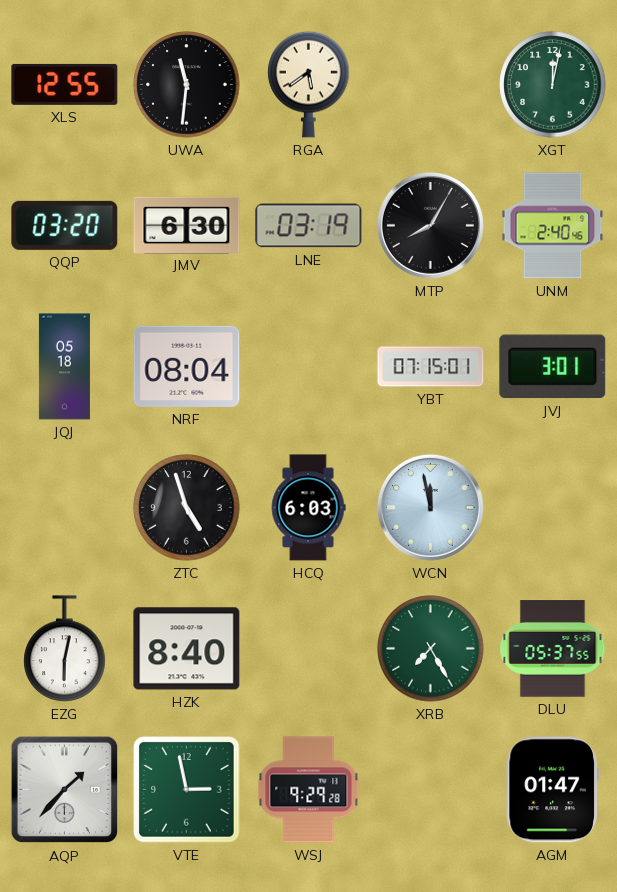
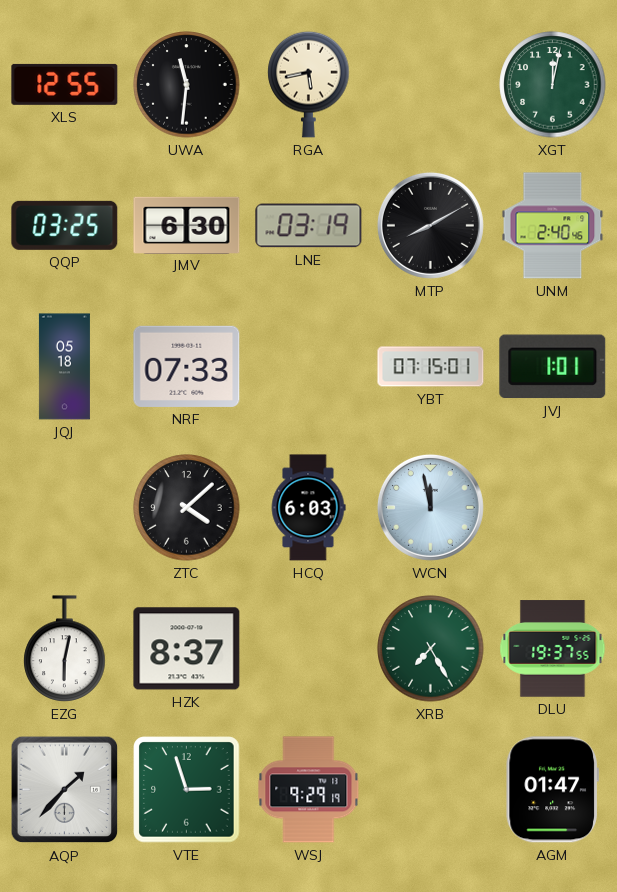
RGA: 5:39 -> 5:43
QQP: 03:20 -> 03:25
MTP: 8:05 -> 8:10
NRF: 08:04 -> 07:33
JVJ: 3:01 -> 1:01
ZTC: 4:57 -> 4:08
HZK: 8:40 -> 8:37
DLU: 05:37 -> 19:37
VTE: 2:58 -> 2:57
WSJ: 9:29:28 -> 9:29:19
